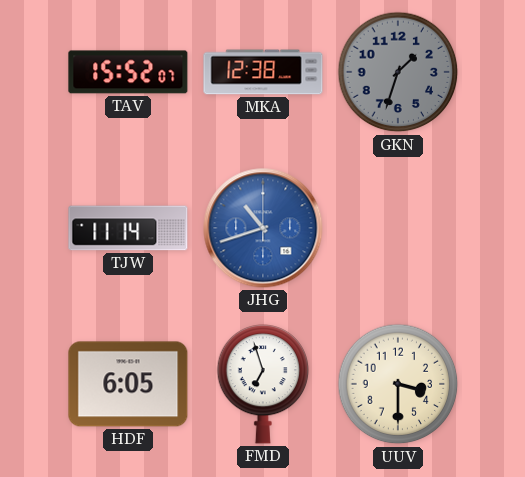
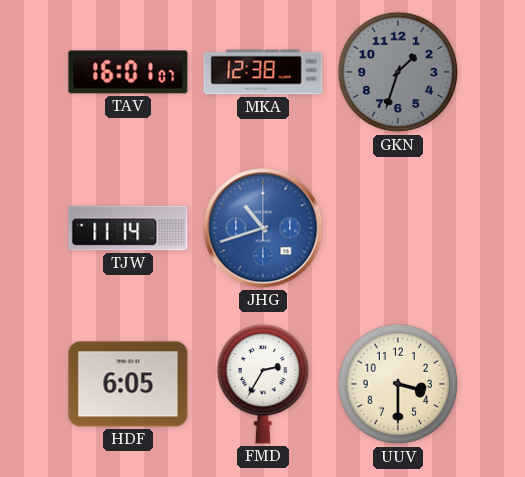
TAV: 15:52 -> 16:01
FMD: 6:57 -> 2:35
